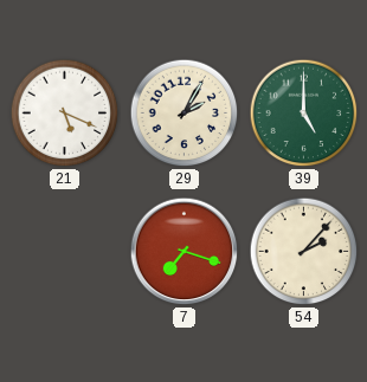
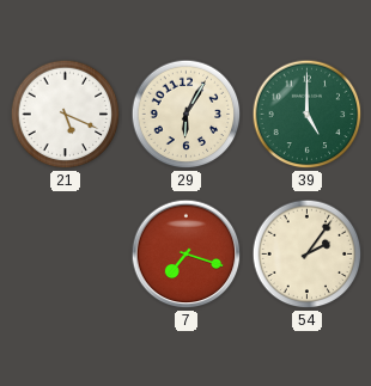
29: 2:05 -> 6:05
54: 2:07 -> 2:06
